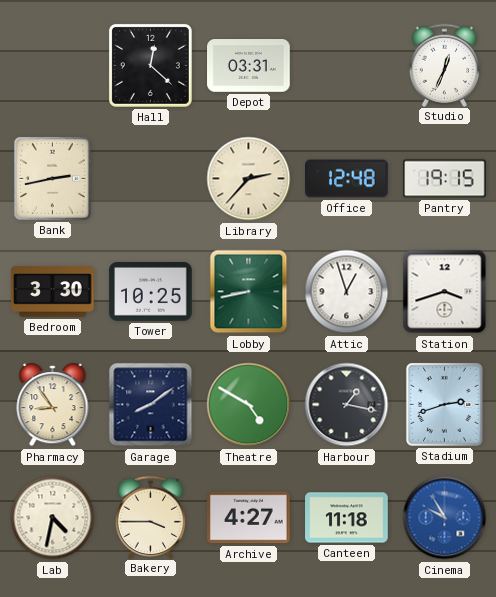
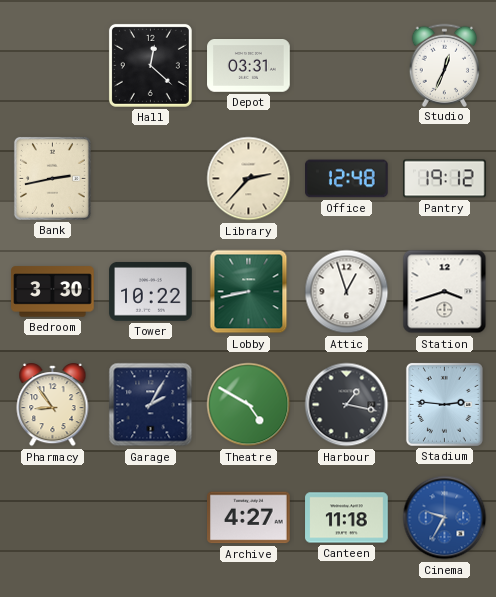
Pantry: 19:15 -> 19:12
Tower: 10:25 -> 10:22
Garage: 8:09 -> 2:05
Stadium: 2:42 -> 2:46
Lab: 4:32 -> none
Bakery: 3:45 -> none
Cinema: 9:55 -> 9:35
